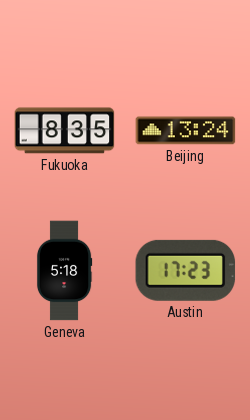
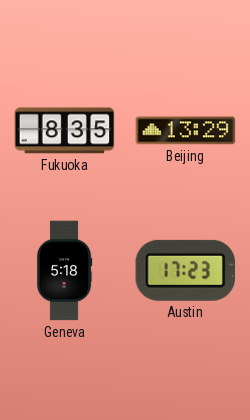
Beijing: 13:24 -> 13:29
